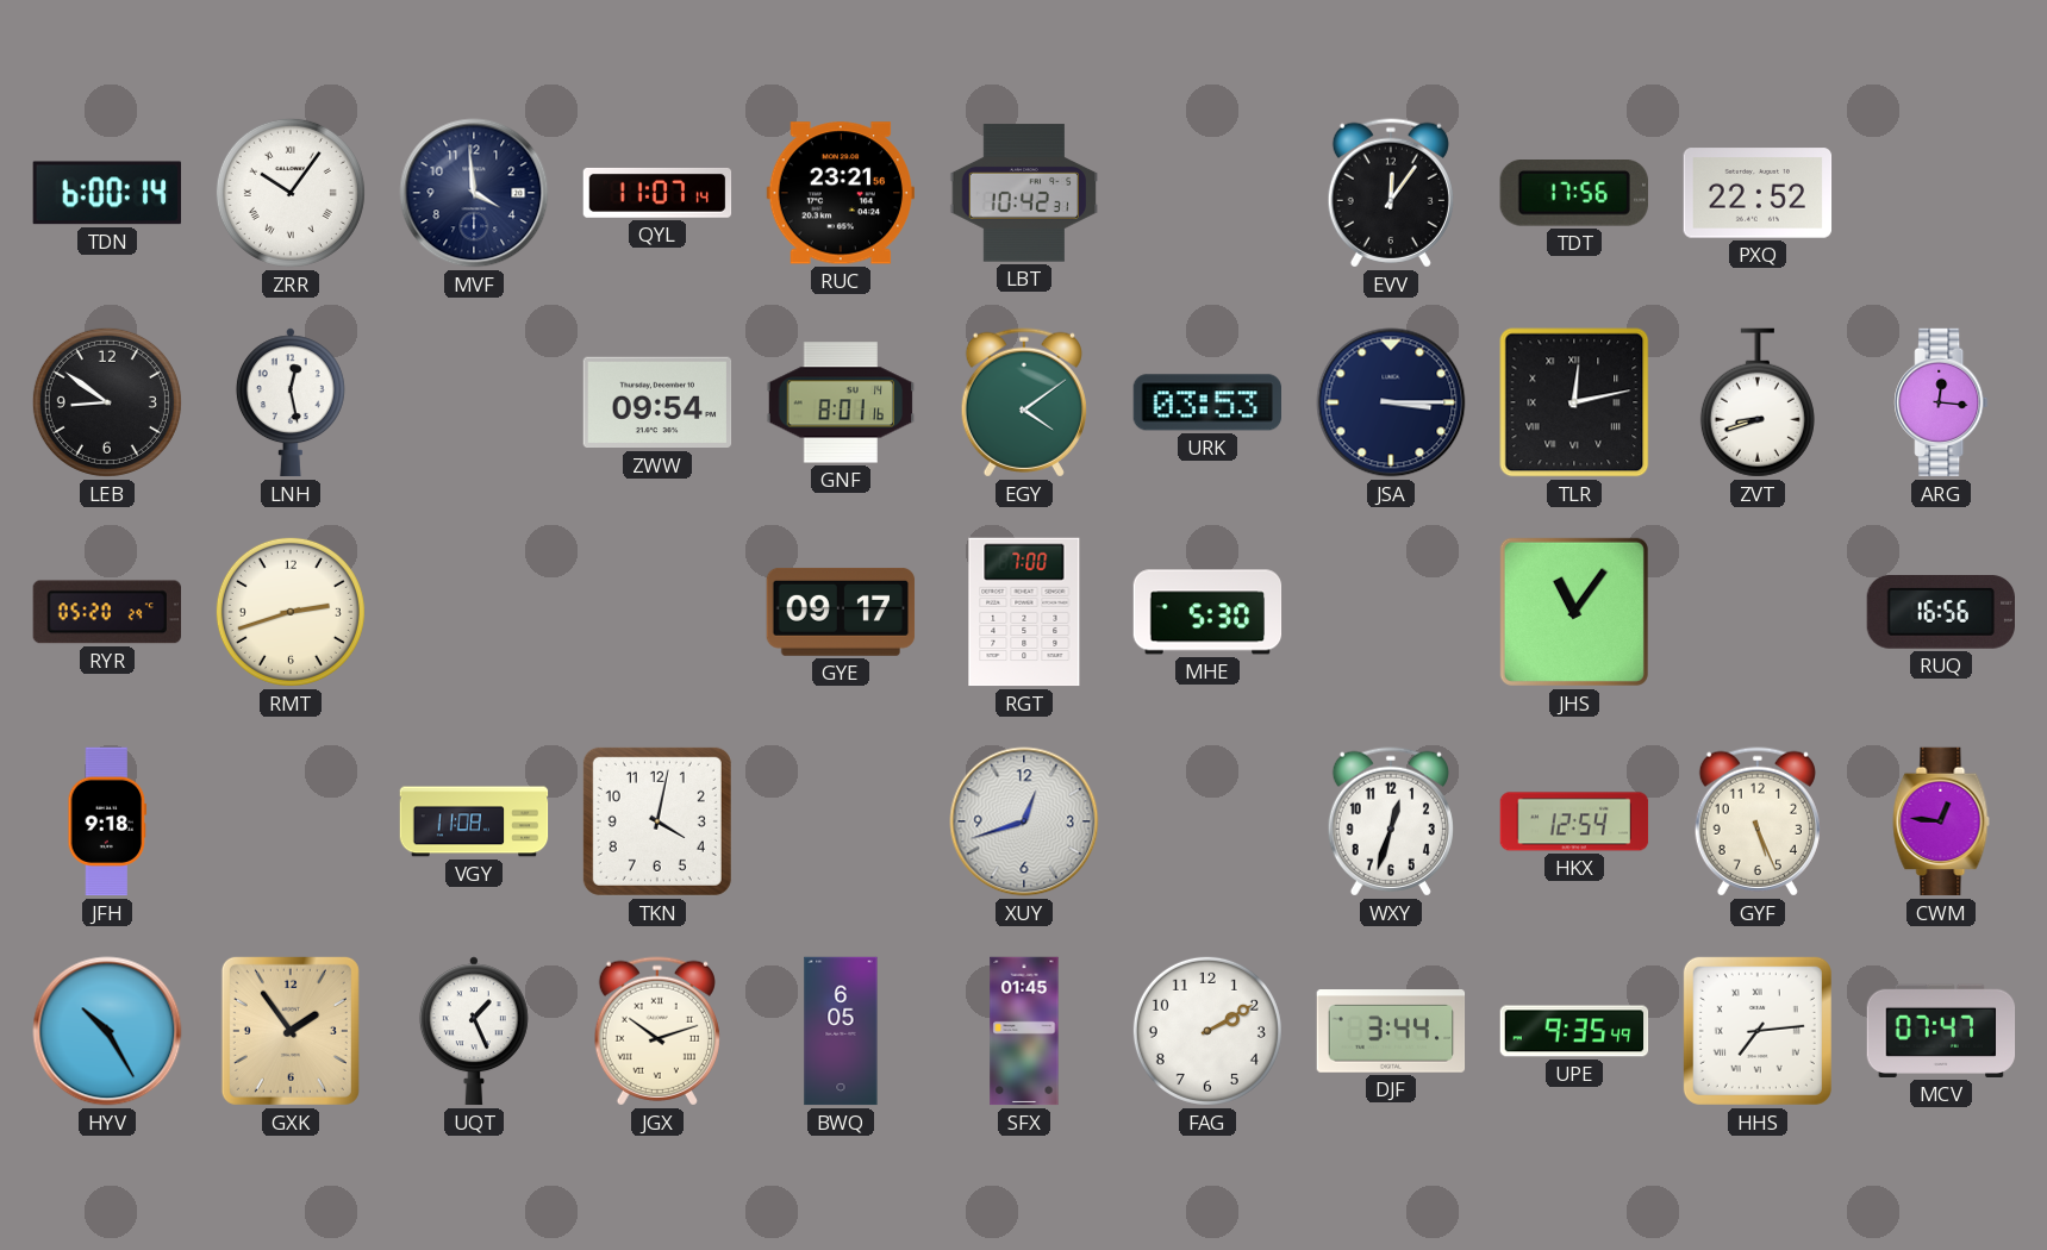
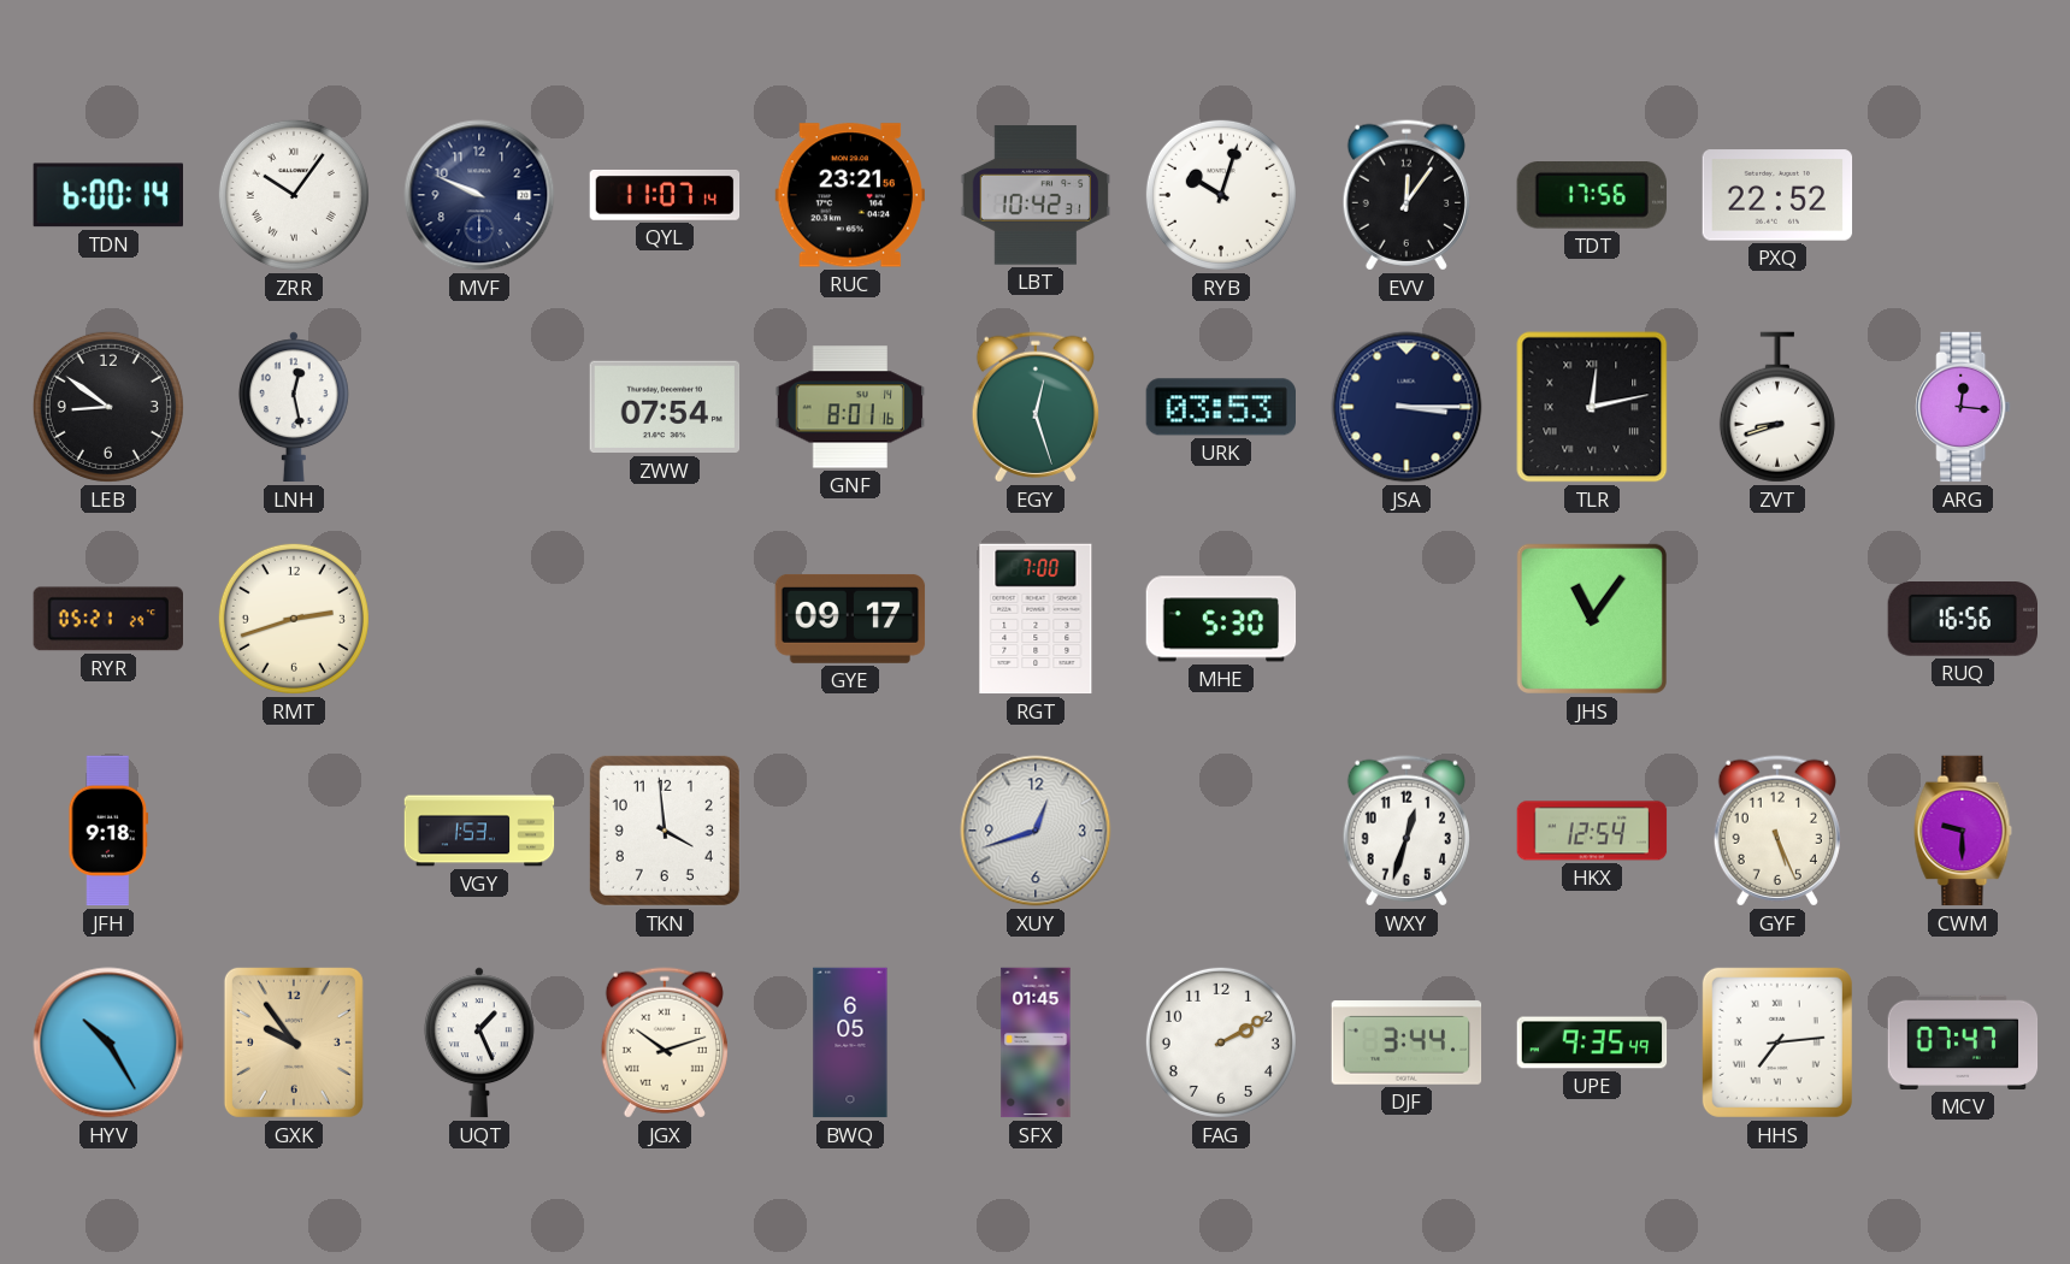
MVF: 3:59 -> 9:49
RYB: none -> 10:03
ZWW: 09:54 -> 07:54
EGY: 4:09 -> 12:27
RYR: 05:20 -> 05:21
VGY: 11:08 -> 1:53
TKN: 4:02 -> 3:59
CWM: 12:46 -> 9:30
GXK: 1:54 -> 9:54
